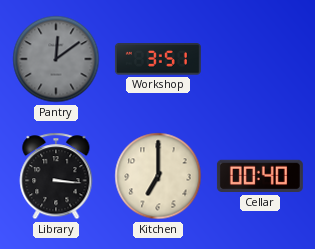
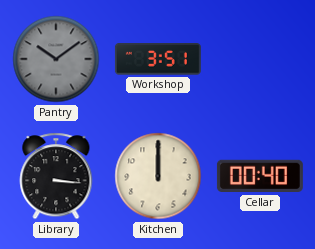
Pantry: 12:09 -> 10:09
Kitchen: 7:00 -> 12:00
